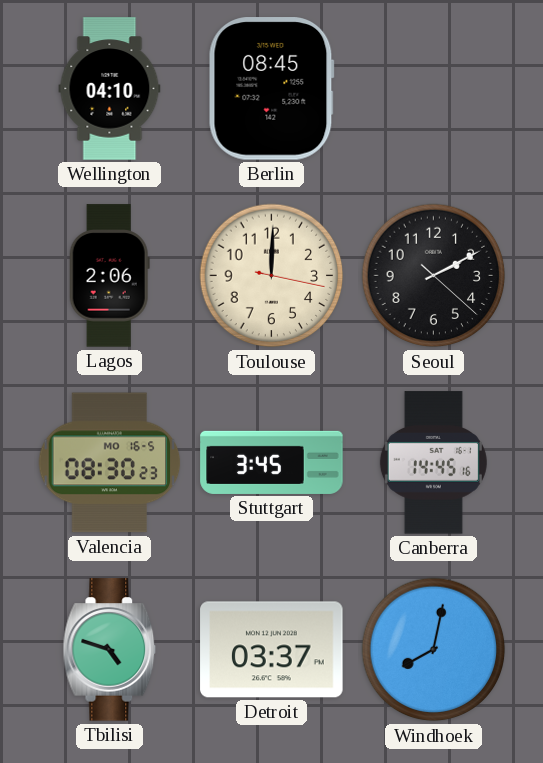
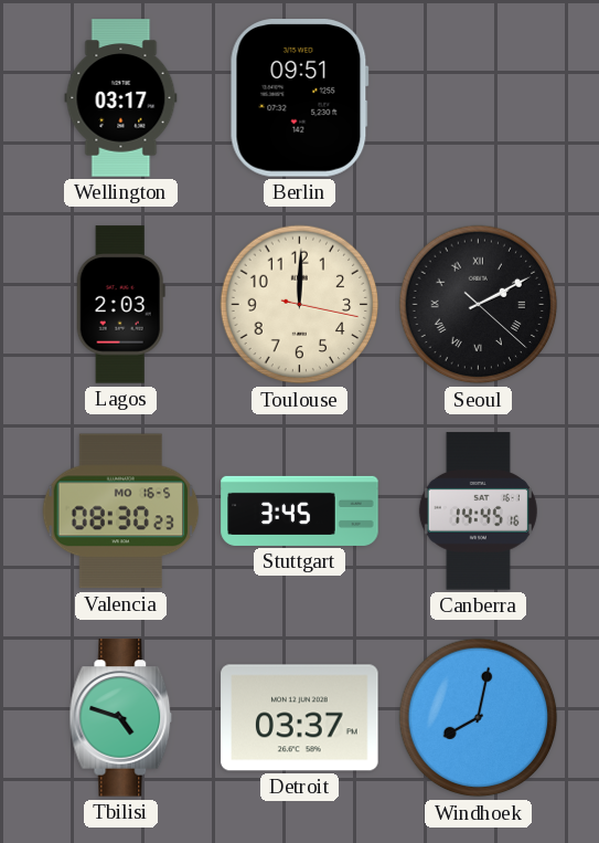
Wellington: 04:10 -> 03:17
Berlin: 08:45 -> 09:51
Lagos: 2:06 -> 2:03
Seoul numerals: Arabic -> Roman
